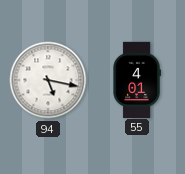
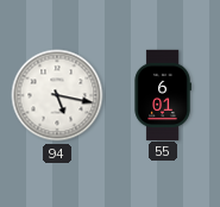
55: 4:01 -> 6:01
